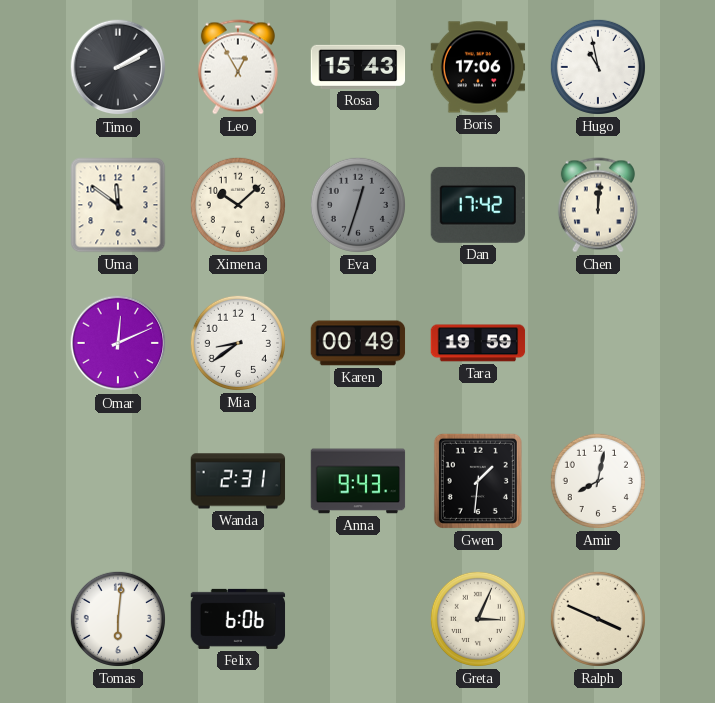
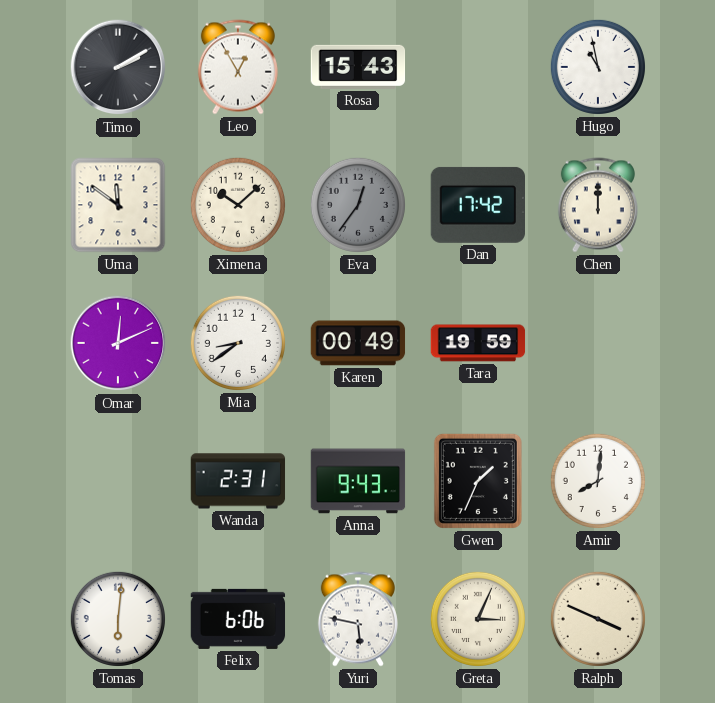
Boris: 17:06 -> none
Eva: 12:33 -> 12:36
Chen: 12:01 -> 12:00
Gwen: 1:31 -> 1:34
Amir: 8:02 -> 8:01
Yuri: none -> 5:47
